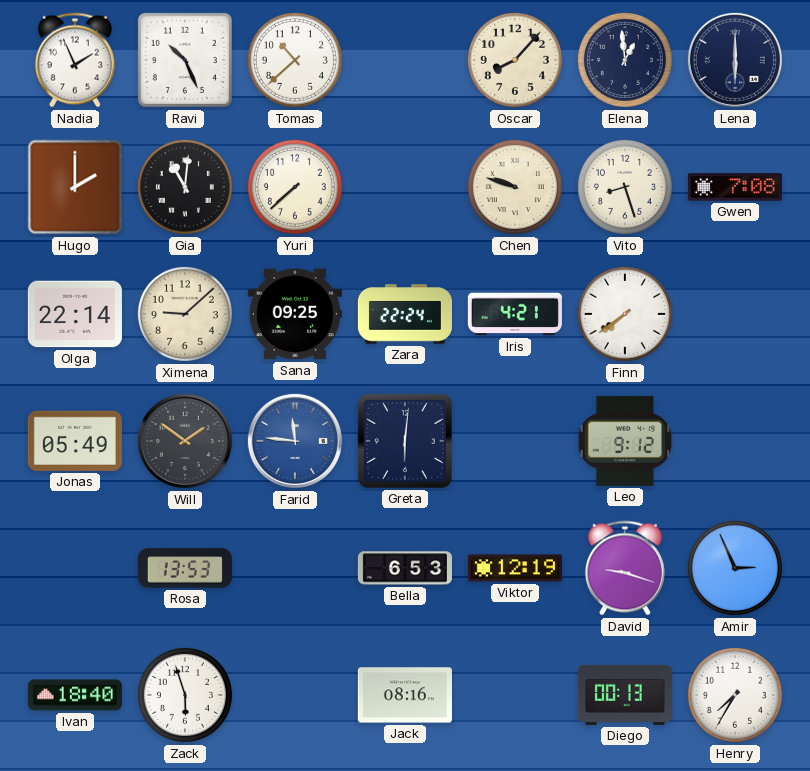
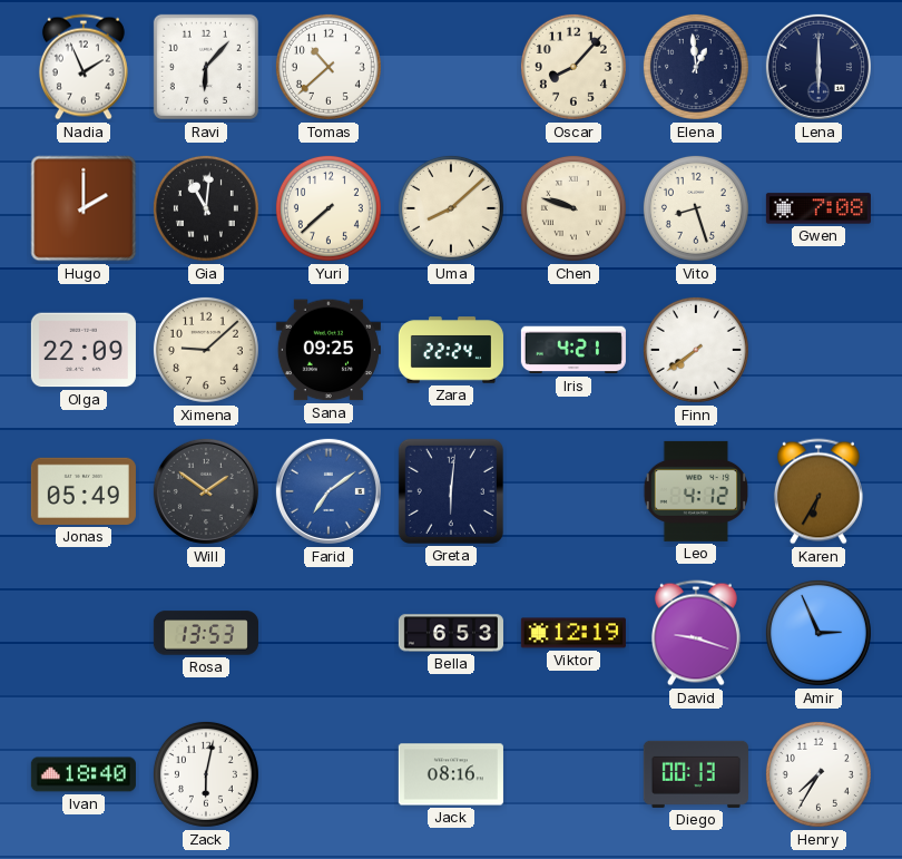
Ravi: 10:26 -> 6:07
Uma: none -> 8:08
Olga: 22:14 -> 22:09
Farid: 11:46 -> 7:09
Leo: 9:12 -> 4:12
Karen: none -> 6:35
Zack: 5:57 -> 6:02
